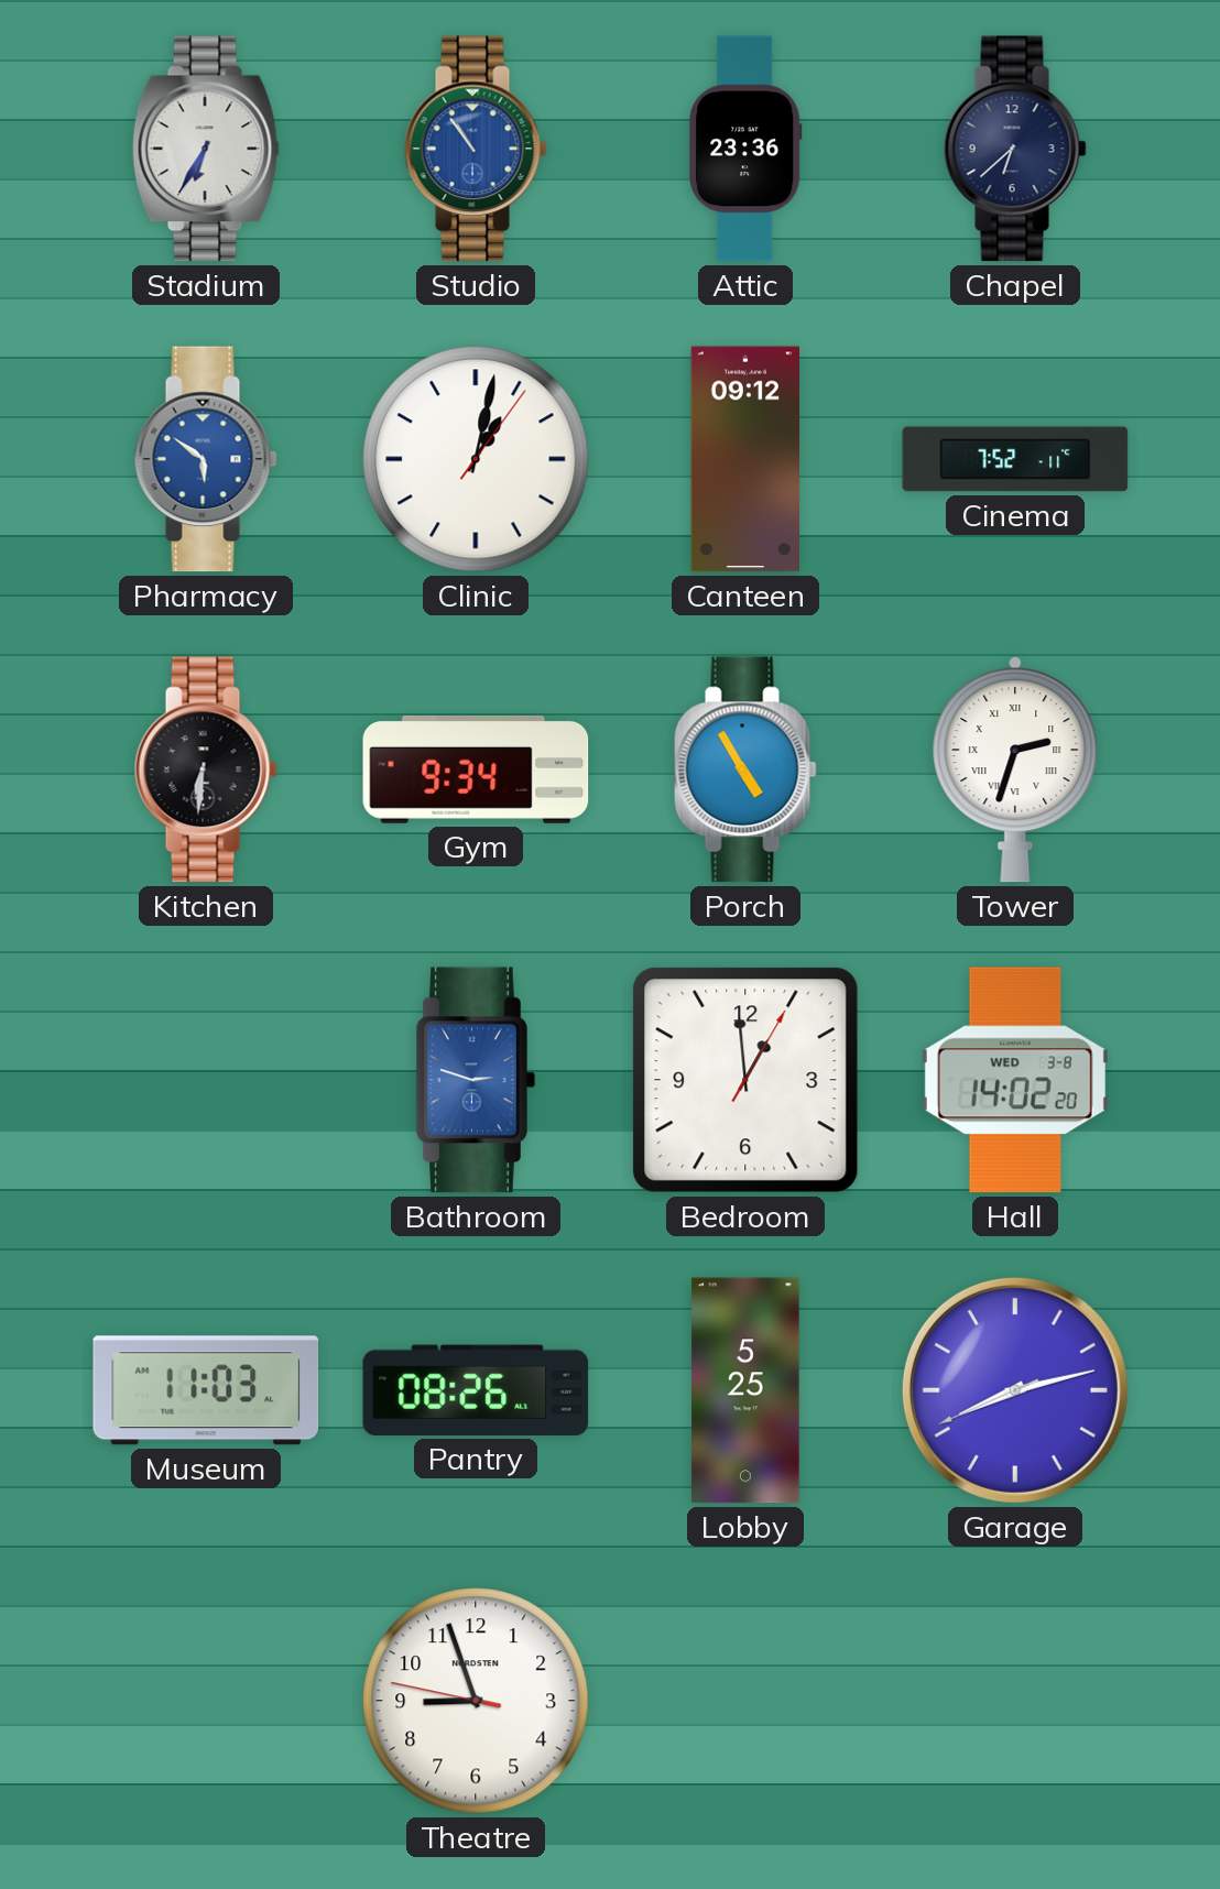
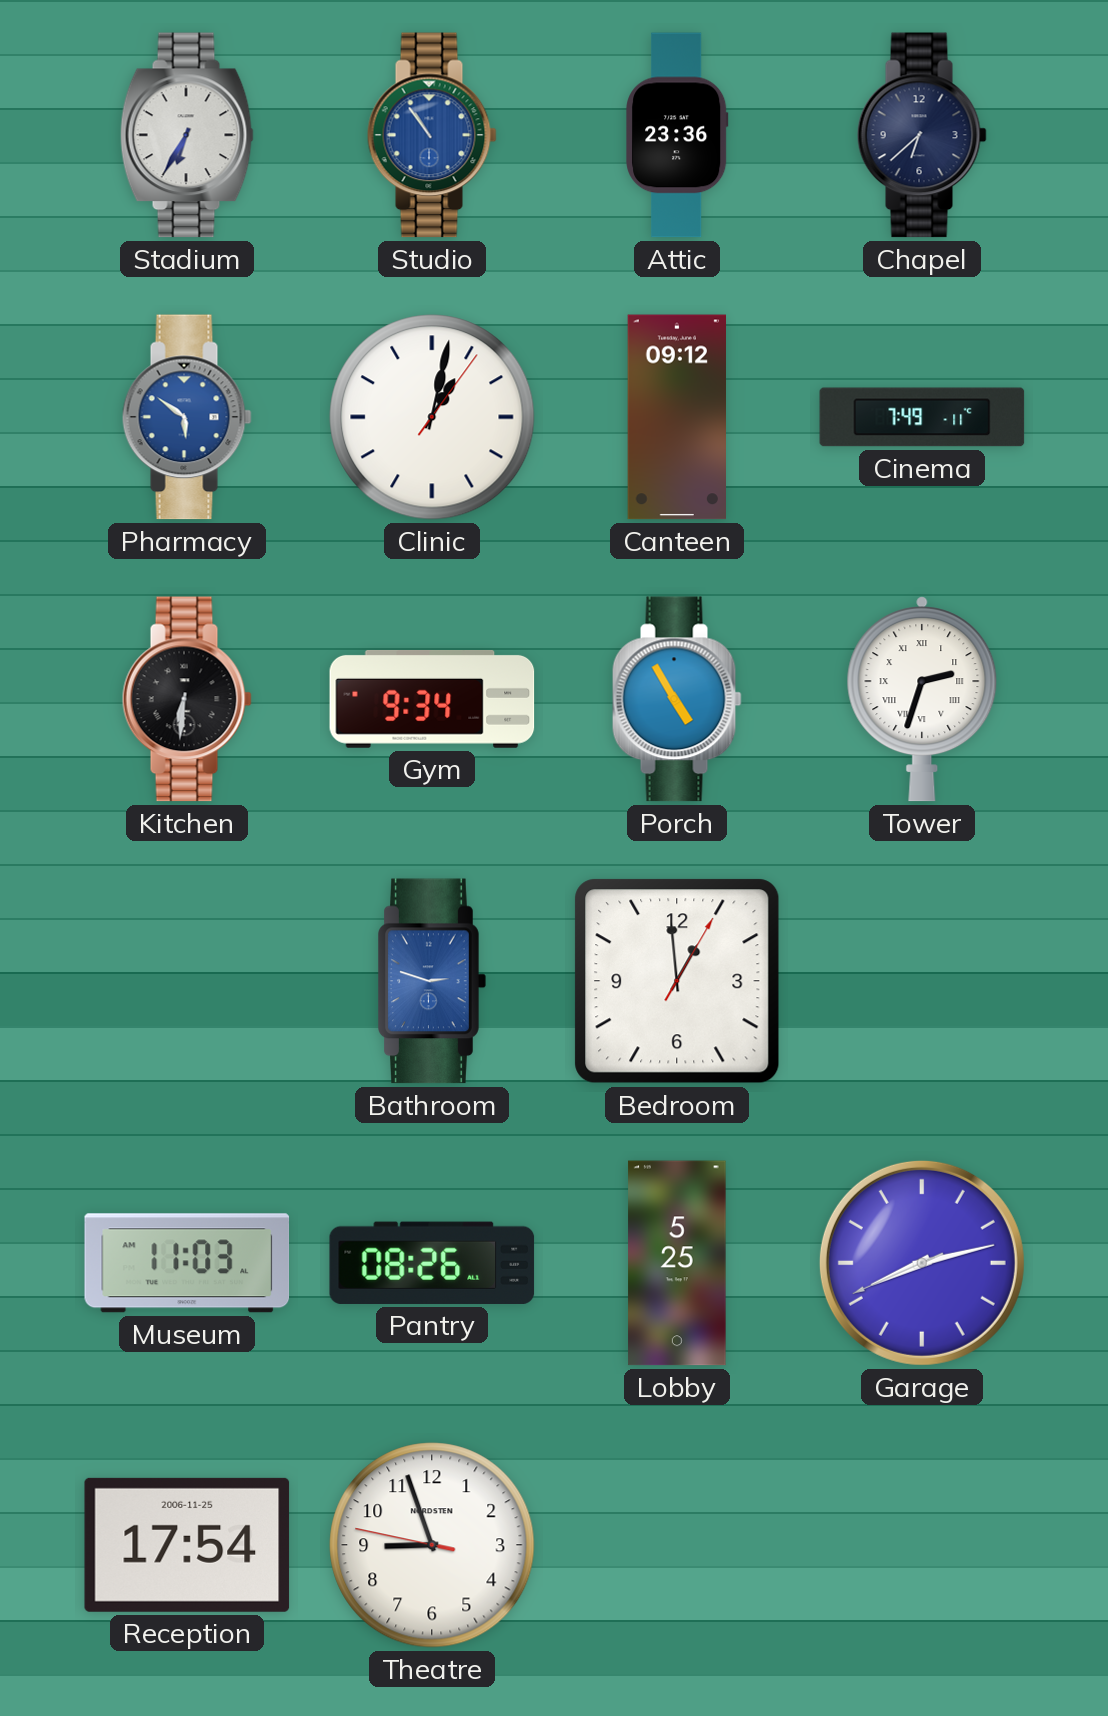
Cinema: 7:52 -> 7:49
Hall: 14:02 -> none
Reception: none -> 17:54
